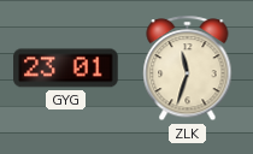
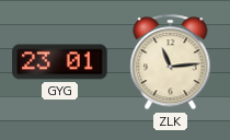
ZLK: 11:33 -> 11:14
